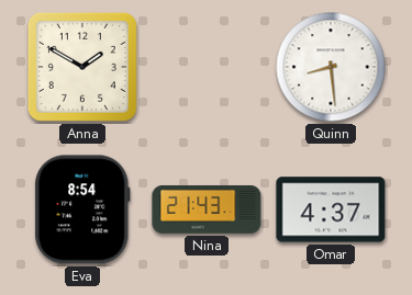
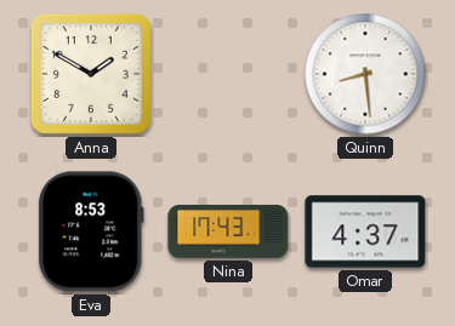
Eva: 8:54 -> 8:53
Nina: 21:43 -> 17:43
